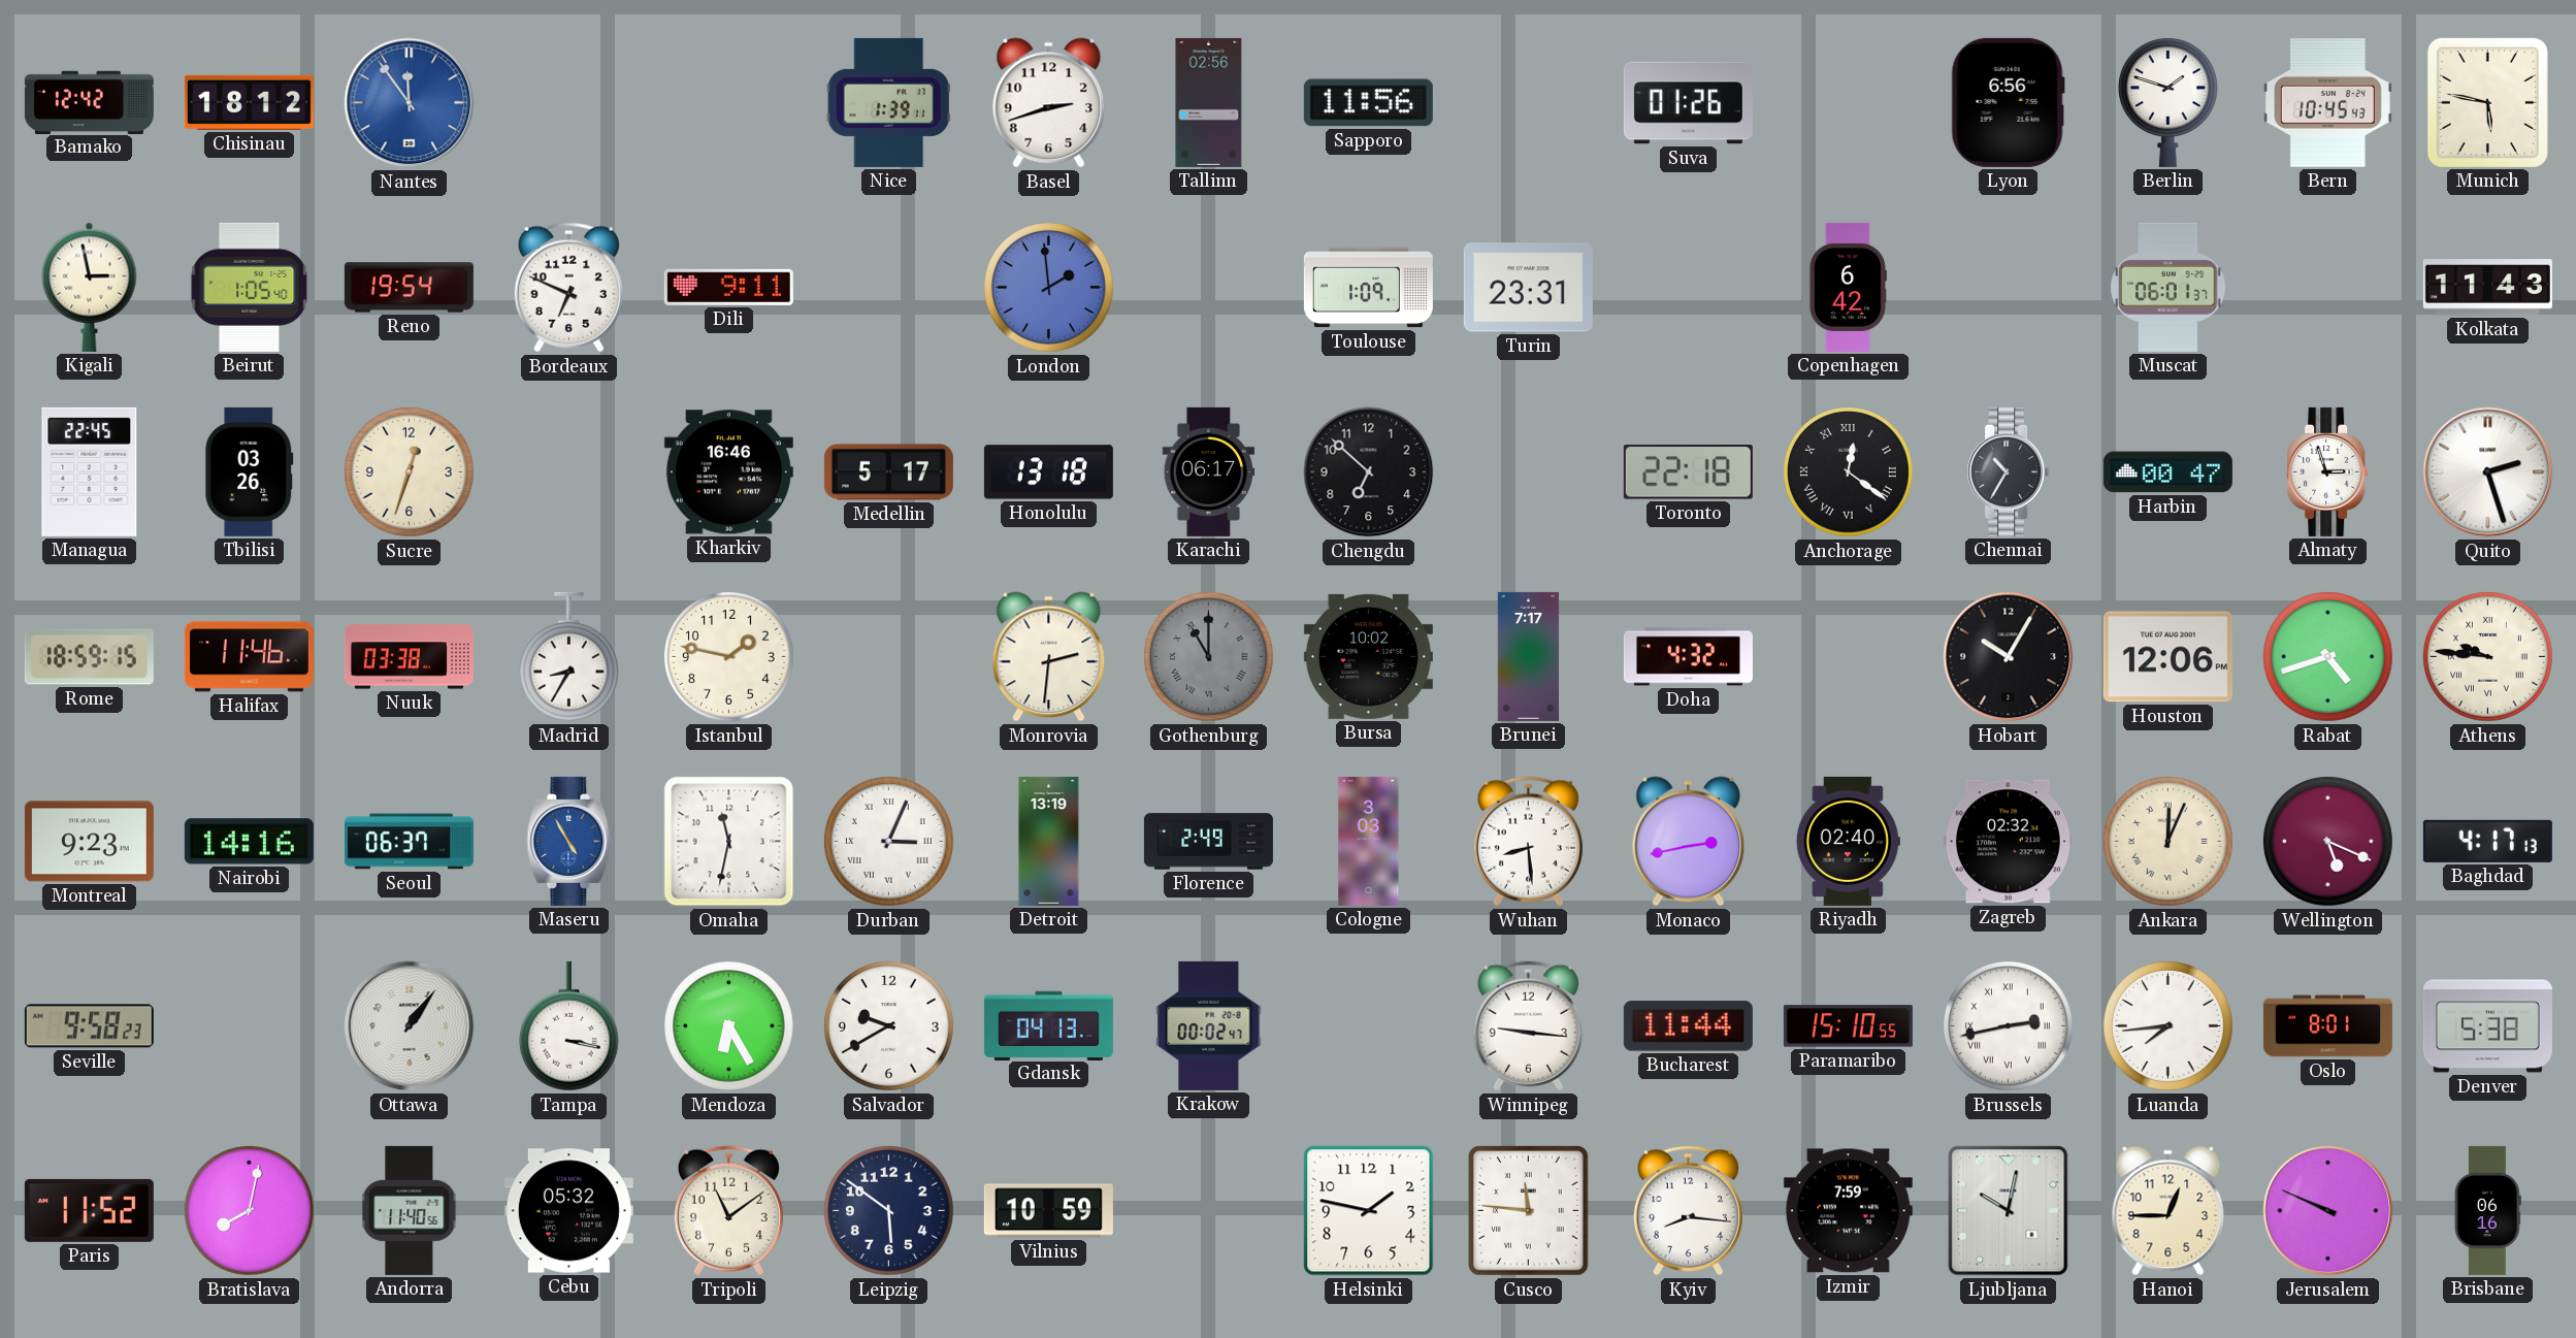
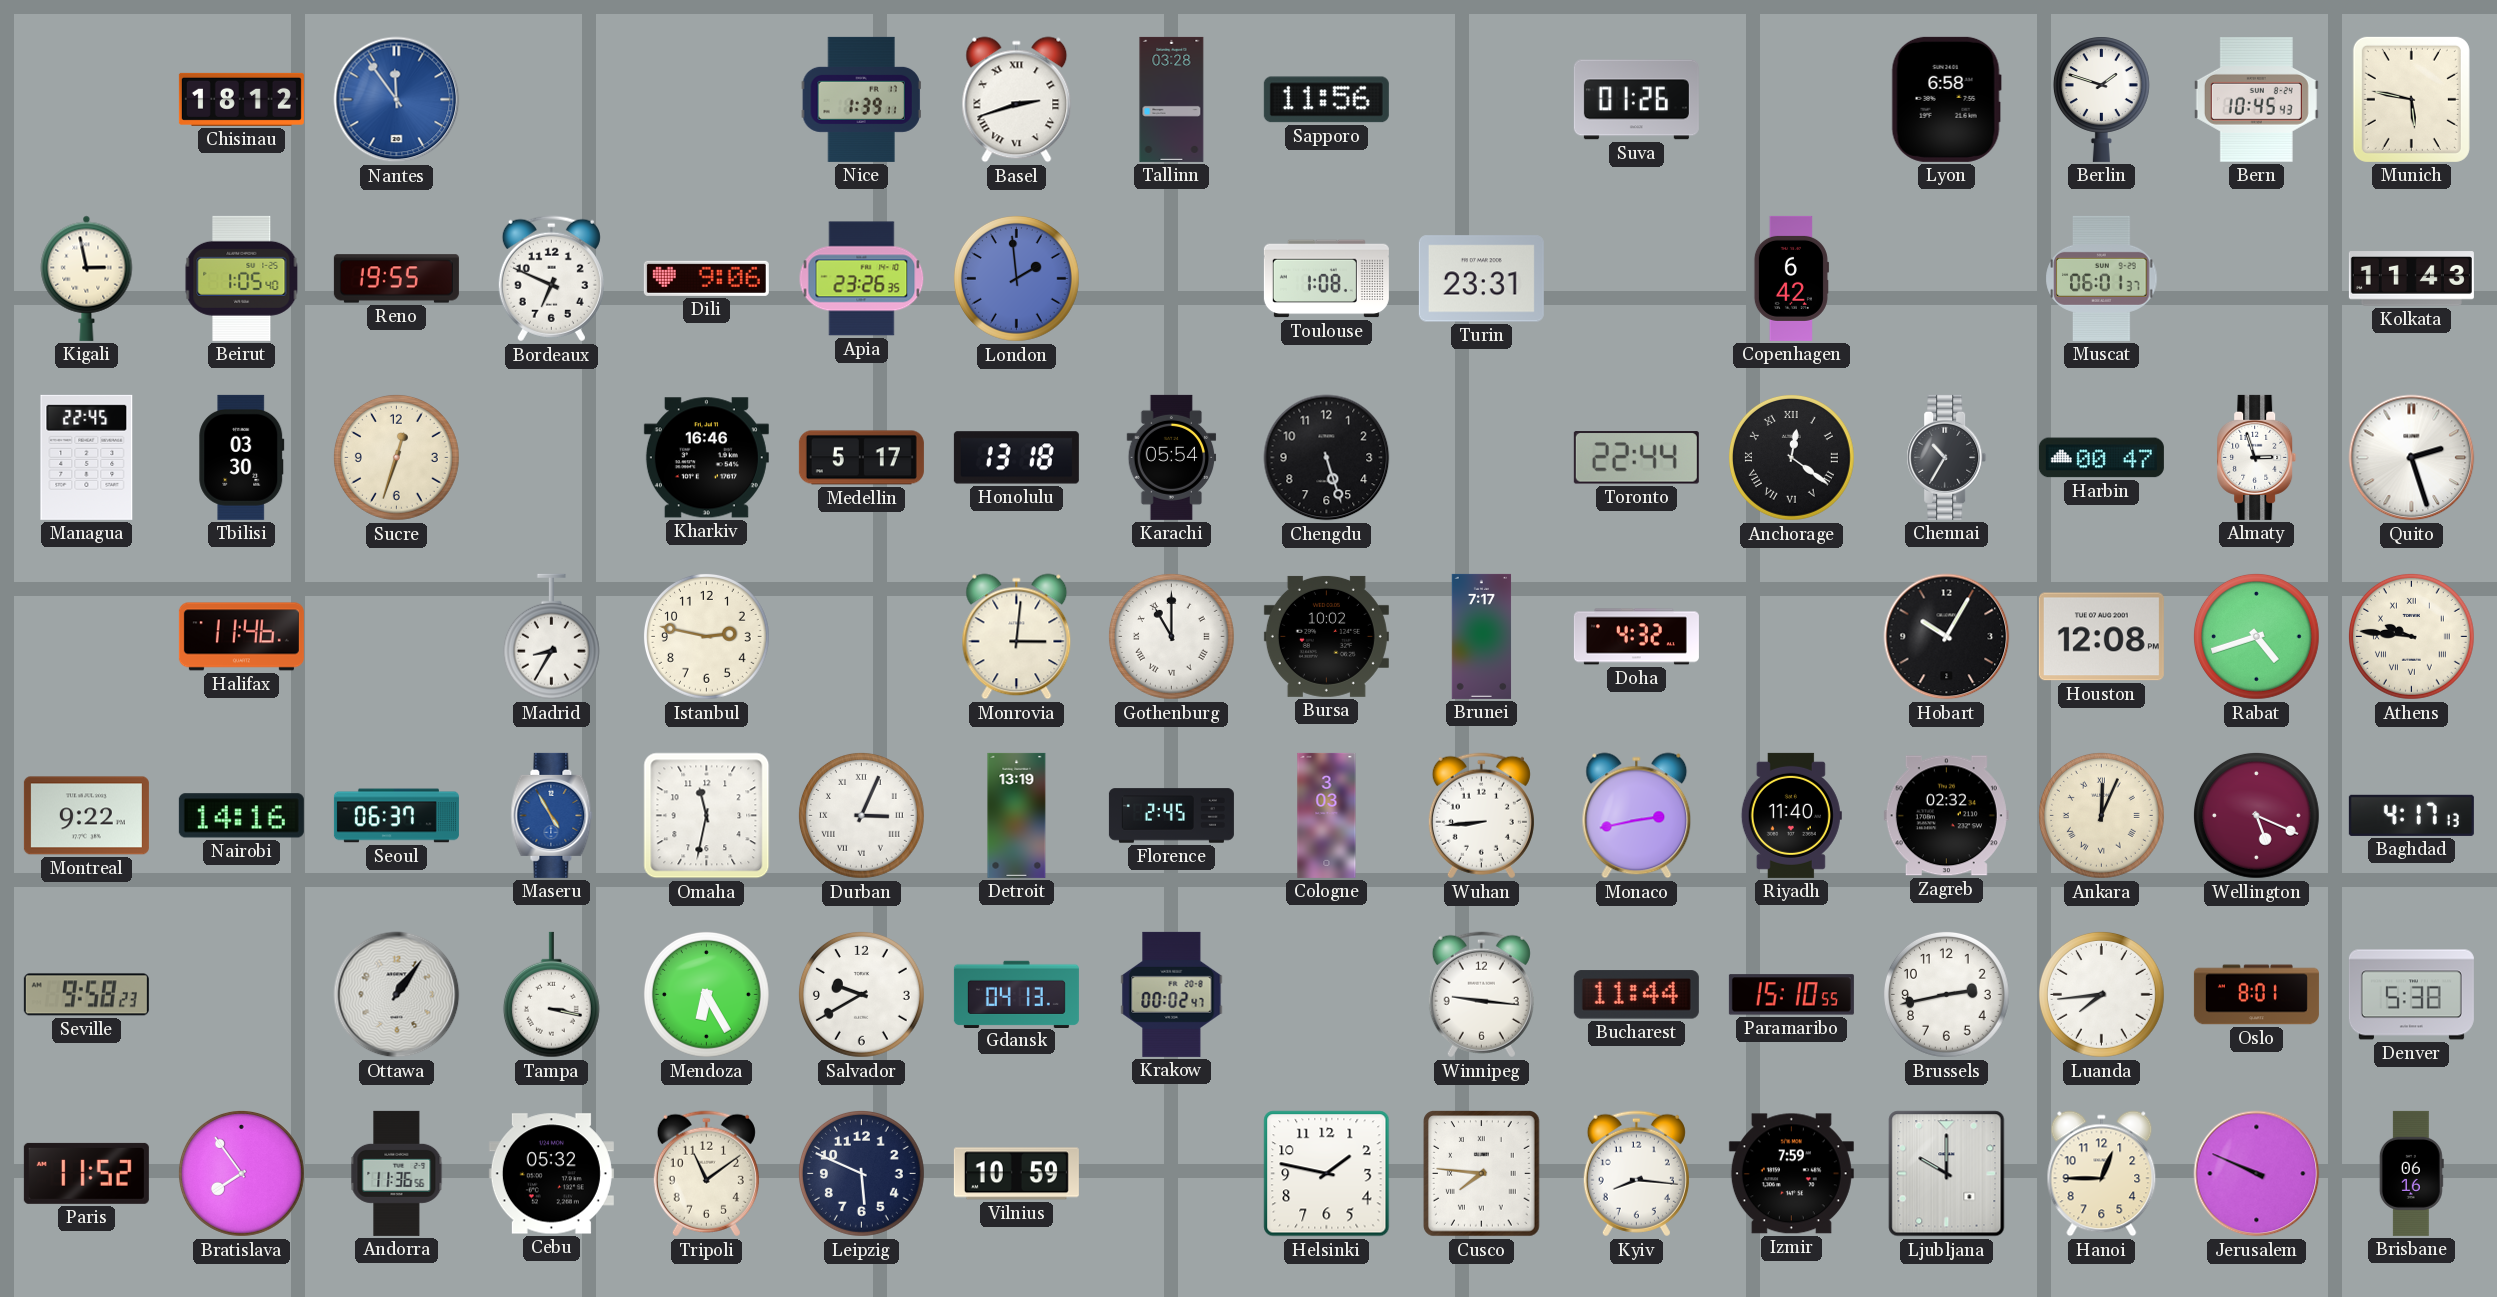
Bamako: 12:42 -> none
Basel numerals: Arabic -> Roman
Tallinn: 02:56 -> 03:28
Lyon: 6:56 -> 6:58
Reno: 19:54 -> 19:55
Dili: 9:11 -> 9:06
Apia: none -> 23:26
Toulouse: 1:09 -> 1:08
Tbilisi: 03:26 -> 03:30
Karachi: 06:17 -> 05:54
Chengdu: 6:52 -> 5:27
Toronto: 22:18 -> 22:44
Rome: 18:59 -> none
Nuuk: 03:38 -> none
Istanbul: 1:47 -> 2:47
Monrovia: 2:31 -> 3:01
Gothenburg dial: grey -> white
Houston: 12:06 -> 12:08
Montreal: 9:23 -> 9:22
Florence: 2:49 -> 2:45
Wuhan: 8:29 -> 8:44
Riyadh: 02:40 -> 11:40
Brussels numerals: Roman -> Arabic
Bratislava: 8:02 -> 7:54
Andorra: 11:40 -> 11:36
Leipzig: 5:51 -> 5:49
Cusco: 11:46 -> 7:46
Ljubljana: 10:02 -> 10:00
